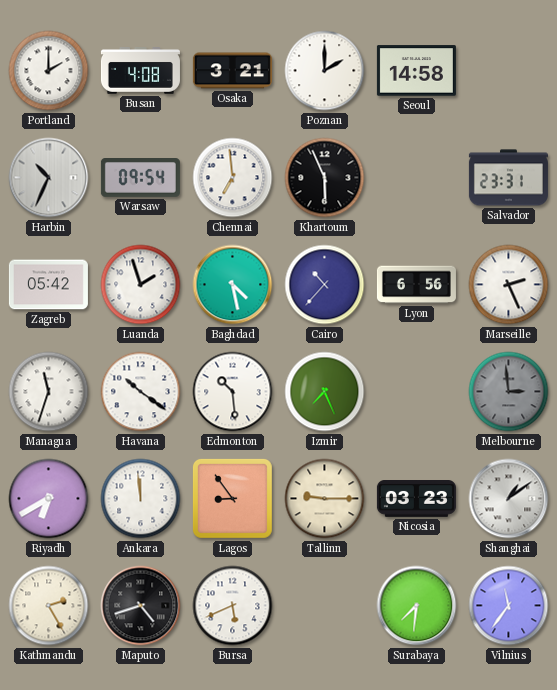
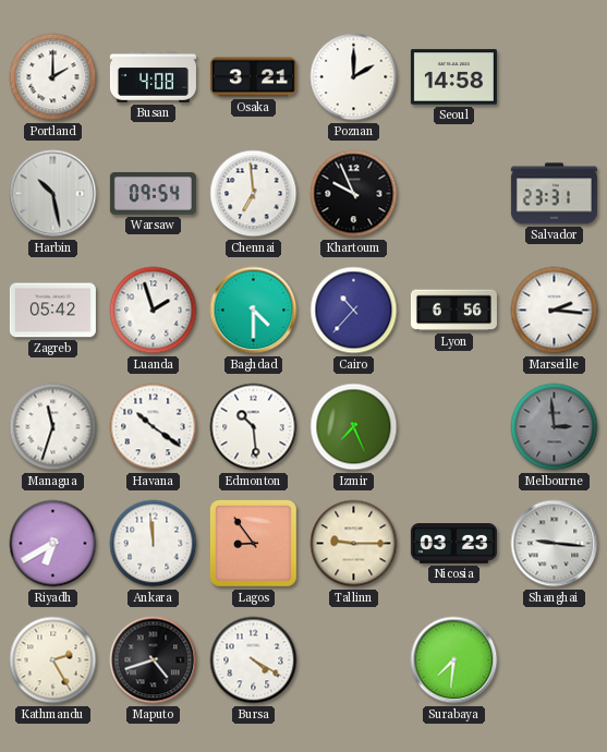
Harbin: 10:34 -> 10:28
Khartoum: 5:56 -> 9:56
Baghdad: 4:28 -> 4:30
Marseille: 2:26 -> 2:16
Shanghai: 1:09 -> 9:16
Bursa: 5:41 -> 4:20
Vilnius: 11:36 -> none
